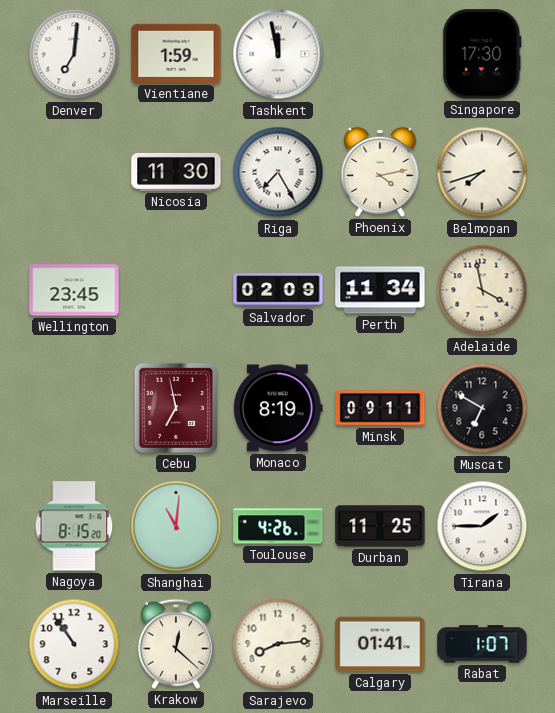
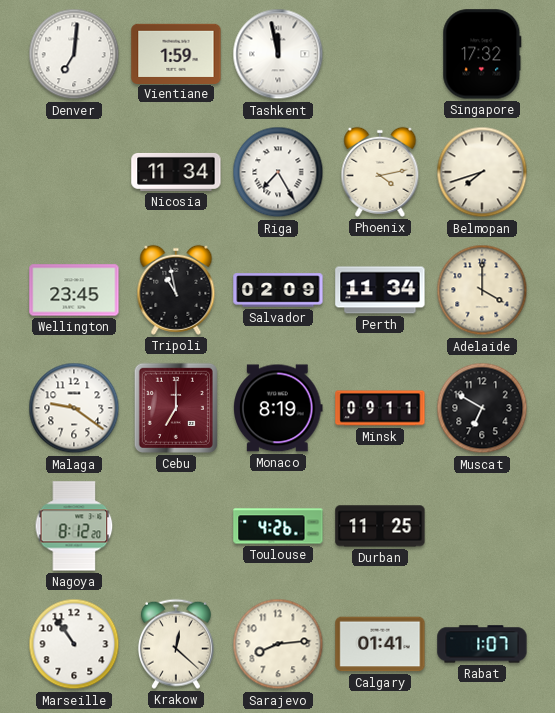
Singapore: 17:30 -> 17:32
Nicosia: 11:30 -> 11:34
Tripoli: none -> 10:58
Adelaide: 3:58 -> 4:00
Malaga: none -> 9:21
Cebu: 6:58 -> 7:00
Nagoya: 8:15 -> 8:12
Shanghai: 11:01 -> none
Tirana: 1:45 -> none
